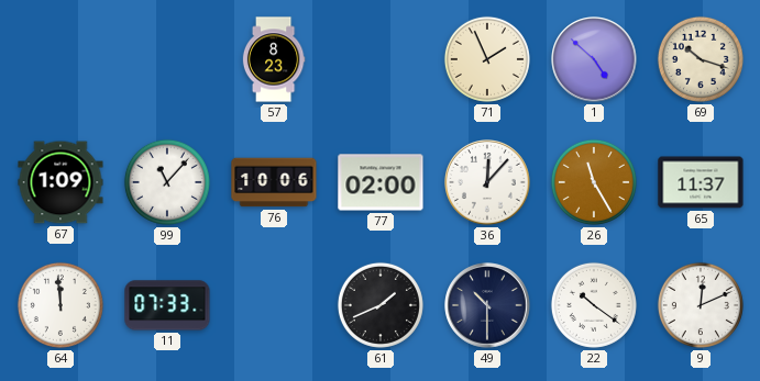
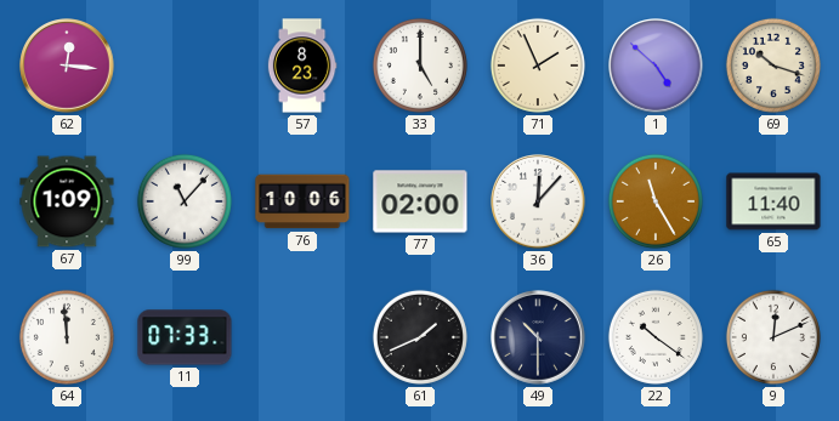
62: none -> 12:16
33: none -> 5:00
65: 11:37 -> 11:40
